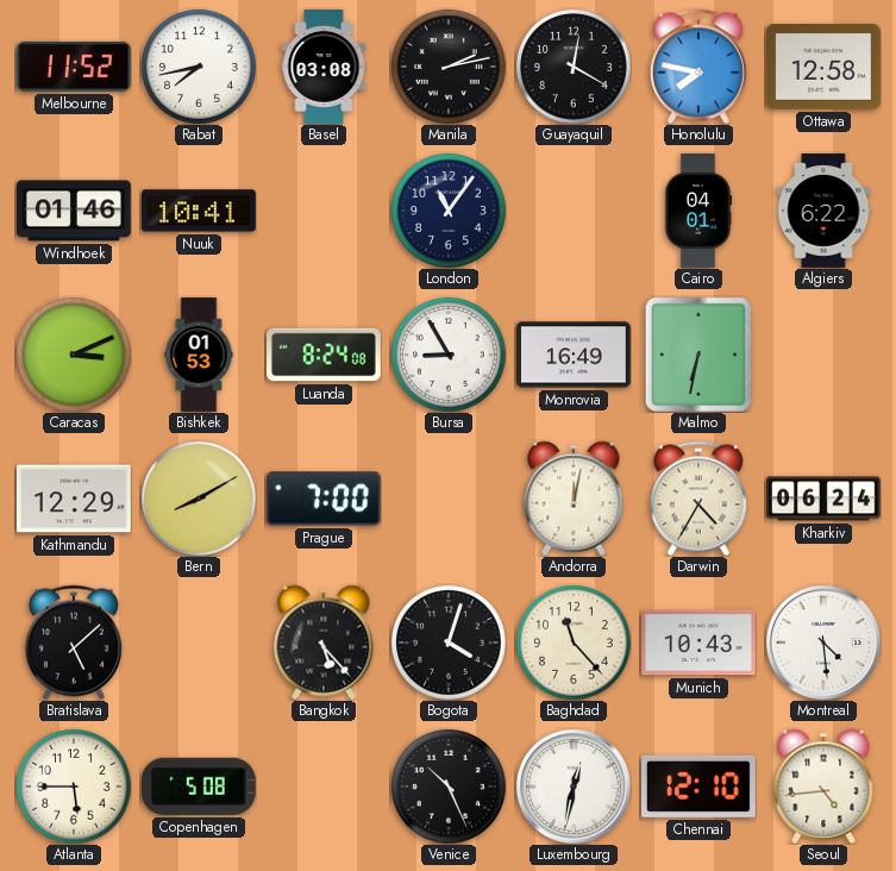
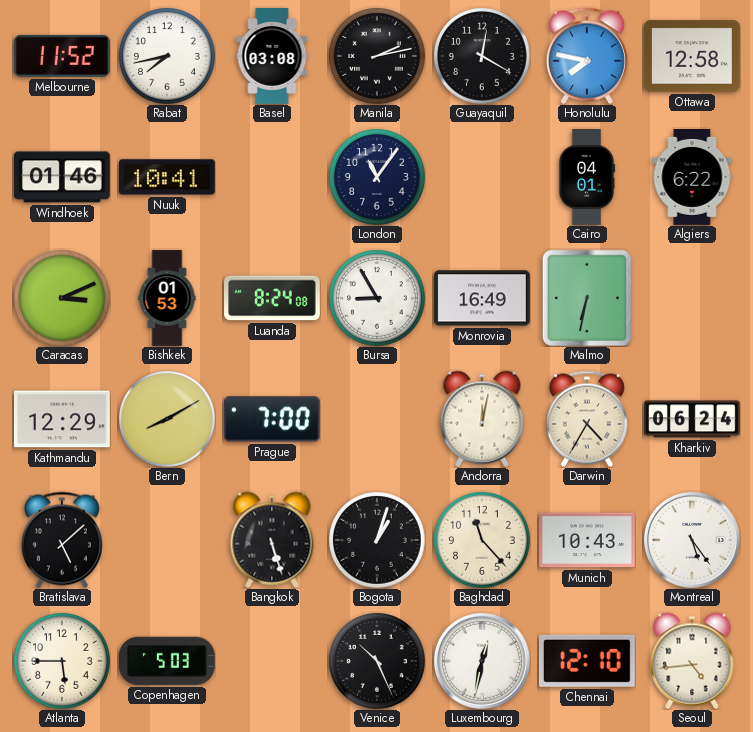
Bangkok: 5:23 -> 5:27
Bogota: 4:03 -> 1:03
Montreal: 4:29 -> 5:24
Copenhagen: 5:08 -> 5:03
